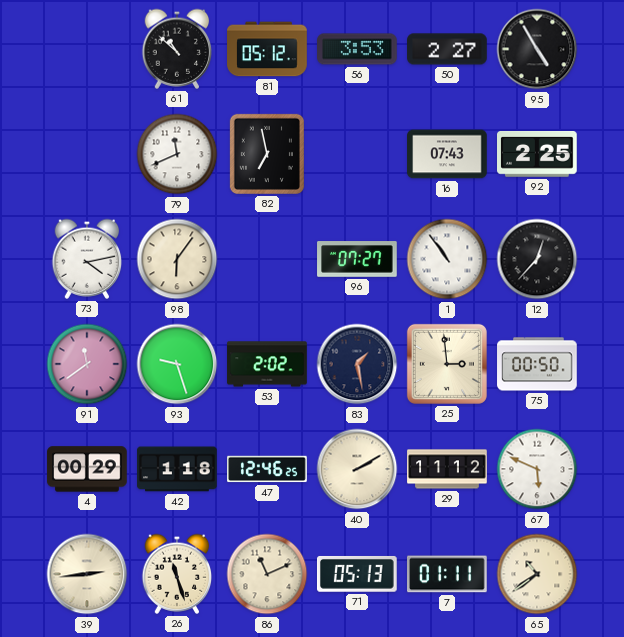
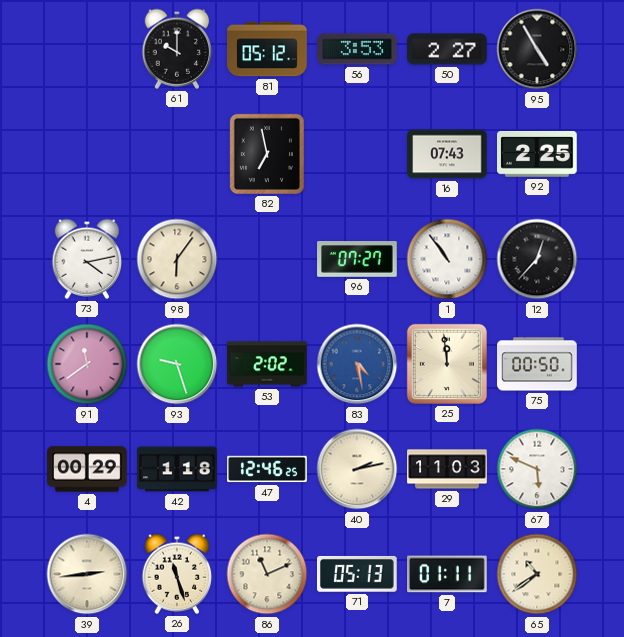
61: 10:52 -> 10:00
79: 11:41 -> none
83: 1:28 -> 4:28
83 dial: navy -> blue
25: 2:59 -> 11:59
40: 2:10 -> 2:13
29: 11:12 -> 11:03
